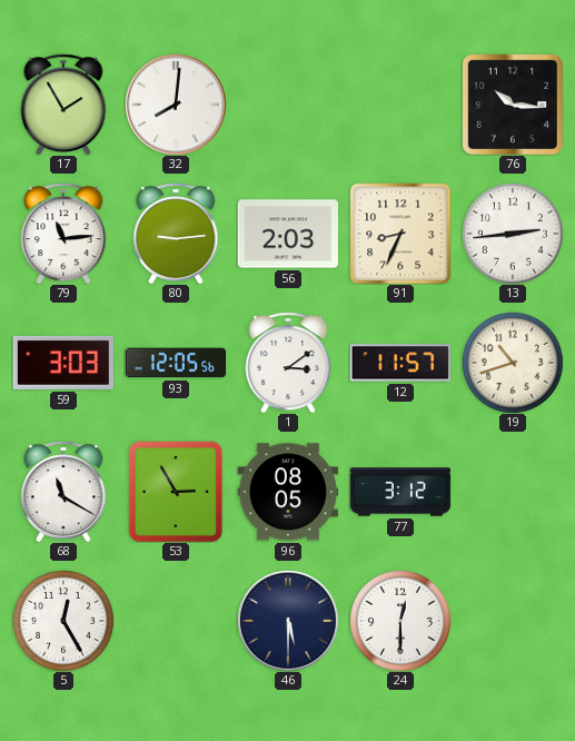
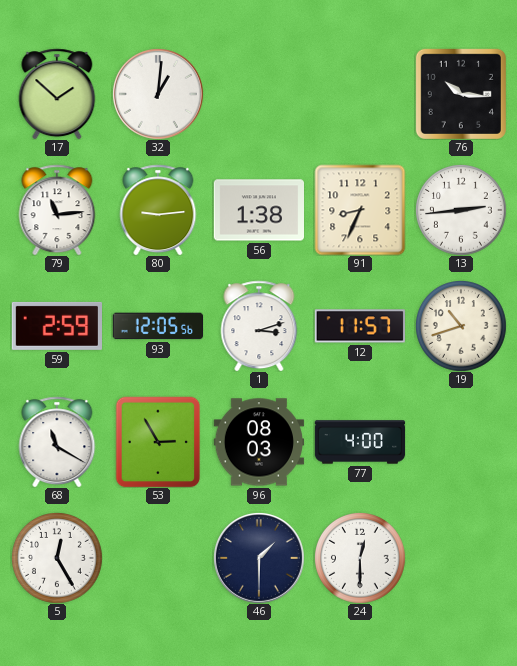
17: 1:55 -> 1:52
32: 8:01 -> 1:01
56: 2:03 -> 1:38
59: 3:03 -> 2:59
1: 3:09 -> 3:12
96: 08:05 -> 08:03
77: 3:12 -> 4:00
46: 5:30 -> 1:30
